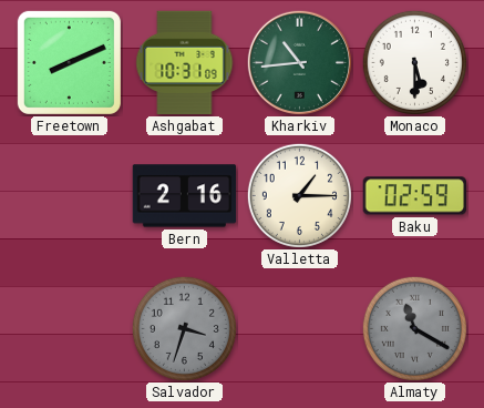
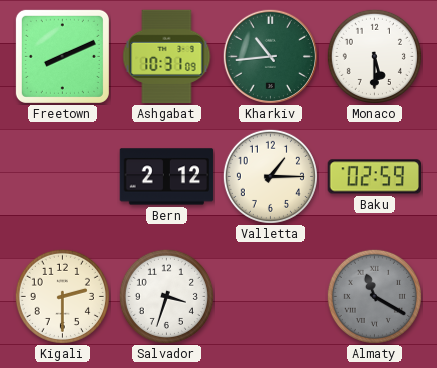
Bern: 2:16 -> 2:12
Kigali: none -> 2:30
Salvador dial: grey -> white
